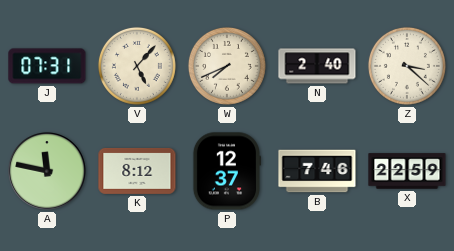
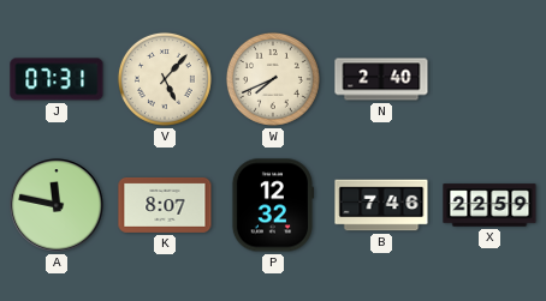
Z: 3:22 -> none
K: 8:12 -> 8:07
P: 12:37 -> 12:32
